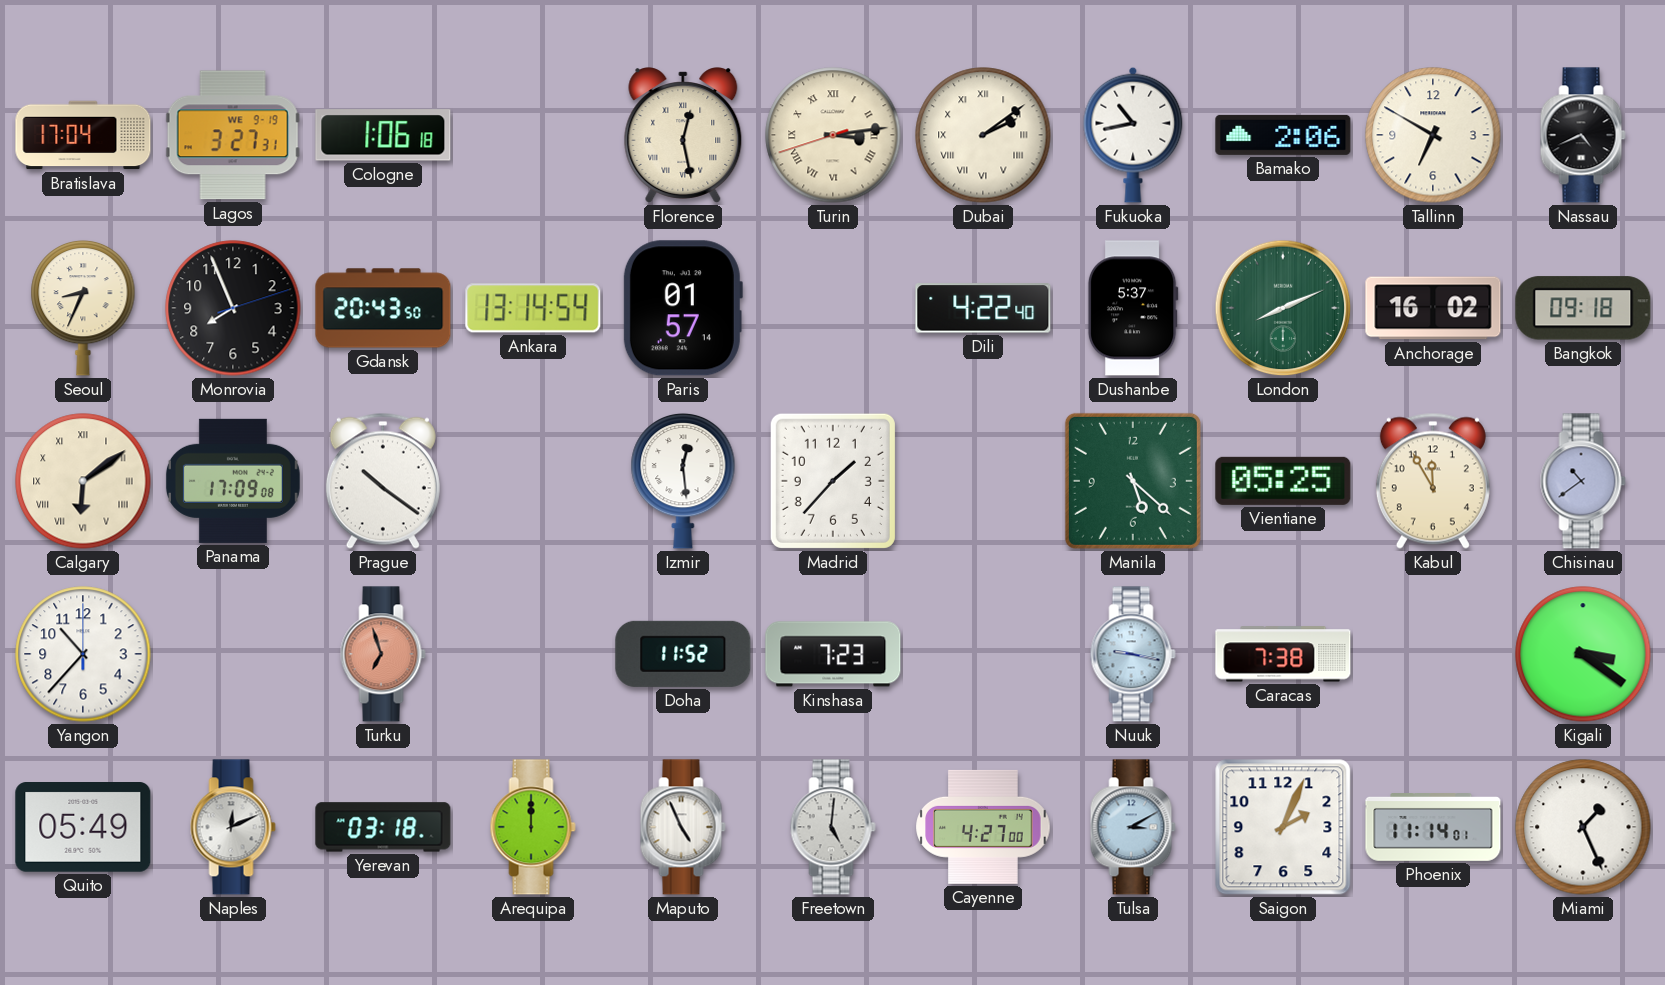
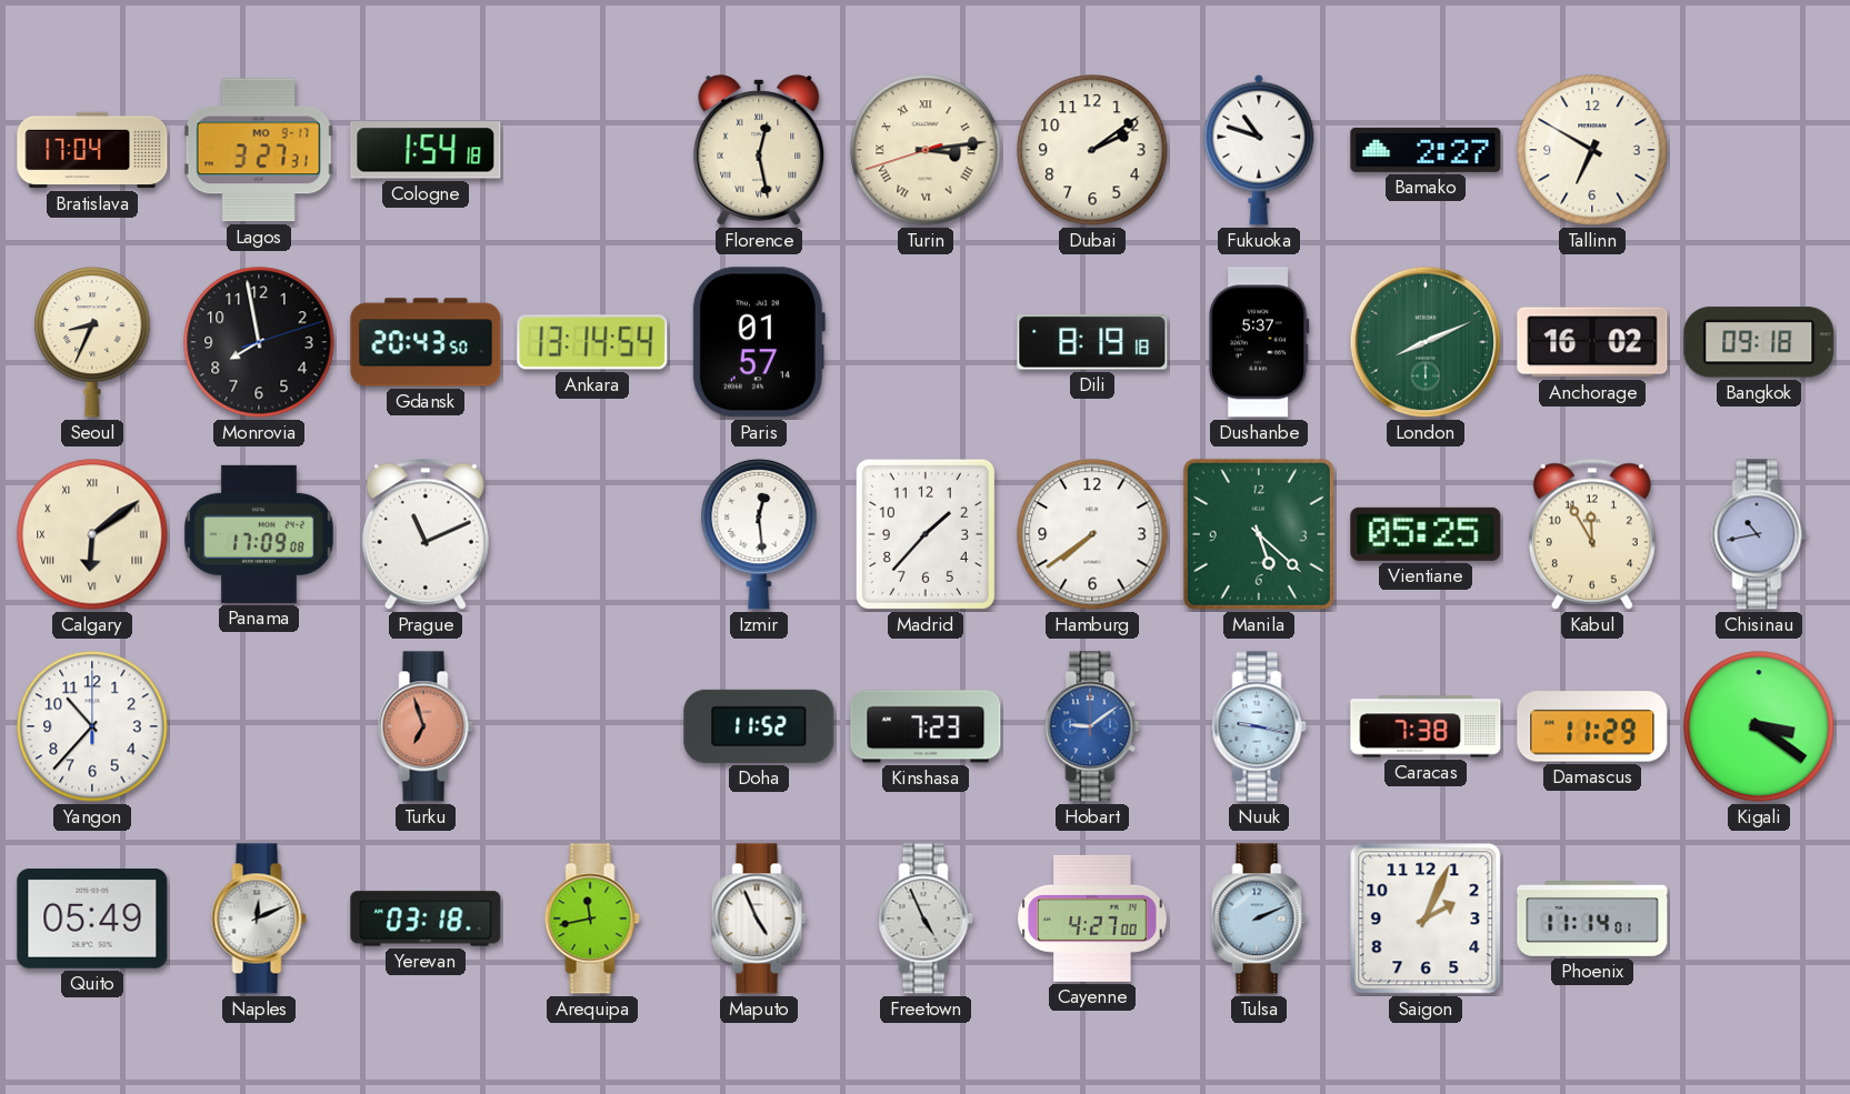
Lagos date: WE 9-19 -> MO 9-17
Cologne: 1:06 -> 1:54
Dubai numerals: Roman -> Arabic
Fukuoka: 10:43 -> 10:48
Bamako: 2:06 -> 2:27
Nassau: 4:41 -> none
Monrovia: 7:56 -> 7:58
Dili: 4:22 -> 8:19
Prague: 10:21 -> 11:11
Hamburg: none -> 7:39
Chisinau: 10:39 -> 10:43
Hobart: none -> 9:09
Damascus: none -> 11:29
Arequipa: 12:00 -> 11:43
Freetown: 5:01 -> 4:56
Tulsa: 3:10 -> 2:11
Miami: 1:26 -> none
